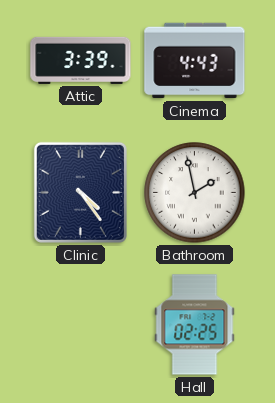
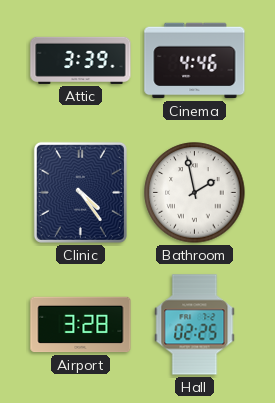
Cinema: 4:43 -> 4:46
Airport: none -> 3:28
